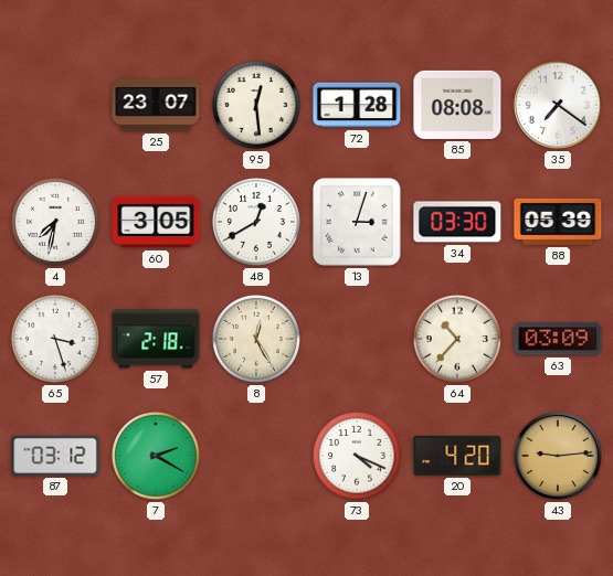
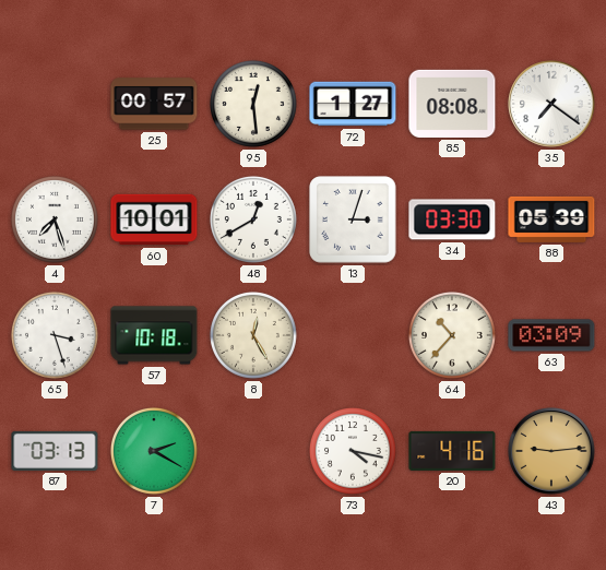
25: 23:07 -> 00:57
72: 1:28 -> 1:27
4: 7:32 -> 7:27
60: 3:05 -> 10:01
57: 2:18 -> 10:18
87: 03:12 -> 03:13
73: 4:19 -> 4:17
20: 4:20 -> 4:16
